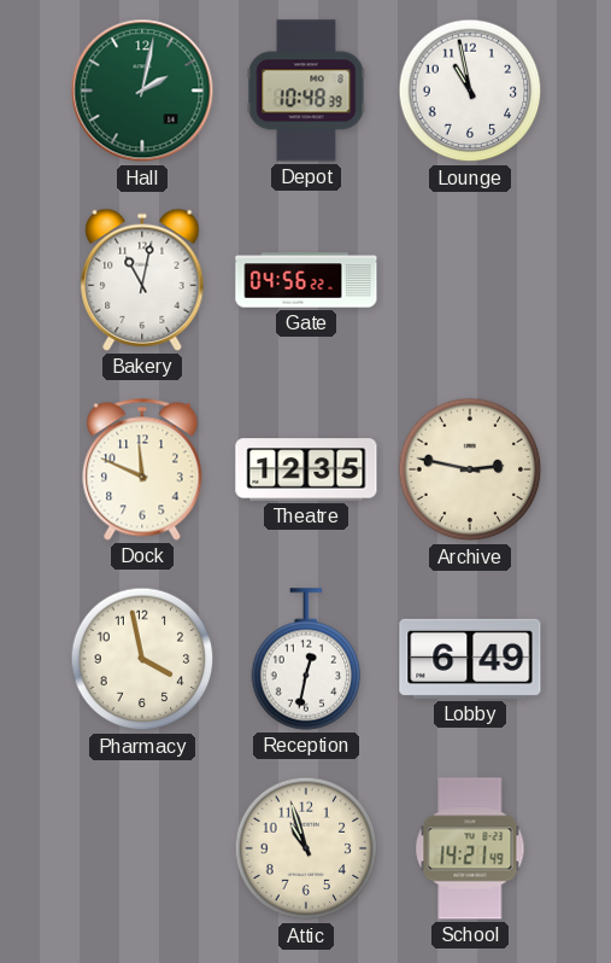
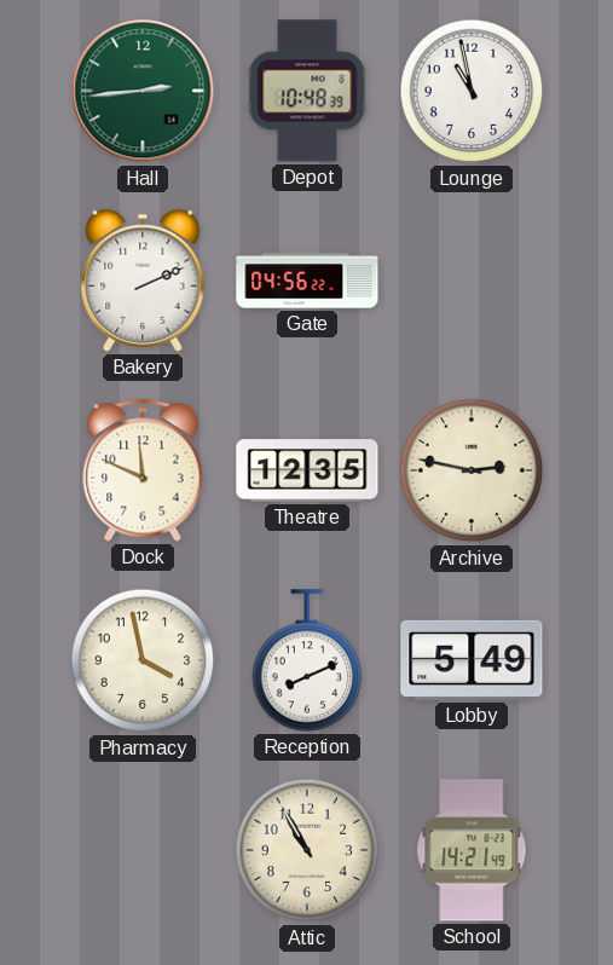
Hall: 2:02 -> 2:44
Bakery: 11:02 -> 2:11
Reception: 12:32 -> 8:11
Lobby: 6:49 -> 5:49
Attic: 10:57 -> 10:55
